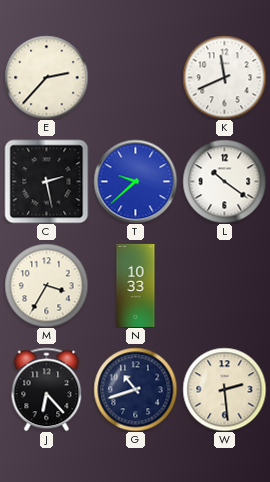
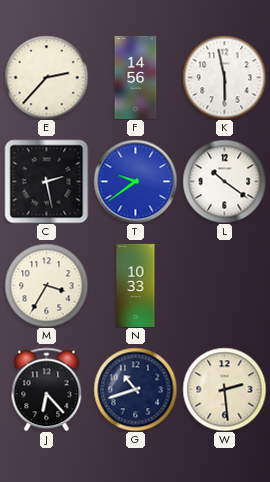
F: none -> 14:56
K: 11:41 -> 5:58
T: 9:38 -> 9:39
